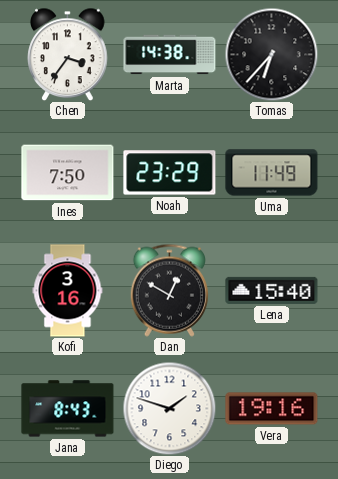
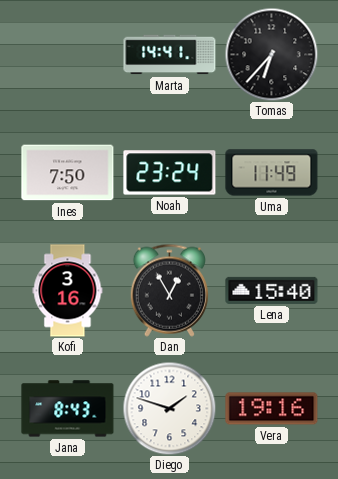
Chen: 3:36 -> none
Marta: 14:38 -> 14:41
Noah: 23:29 -> 23:24
Dan: 12:50 -> 12:55
